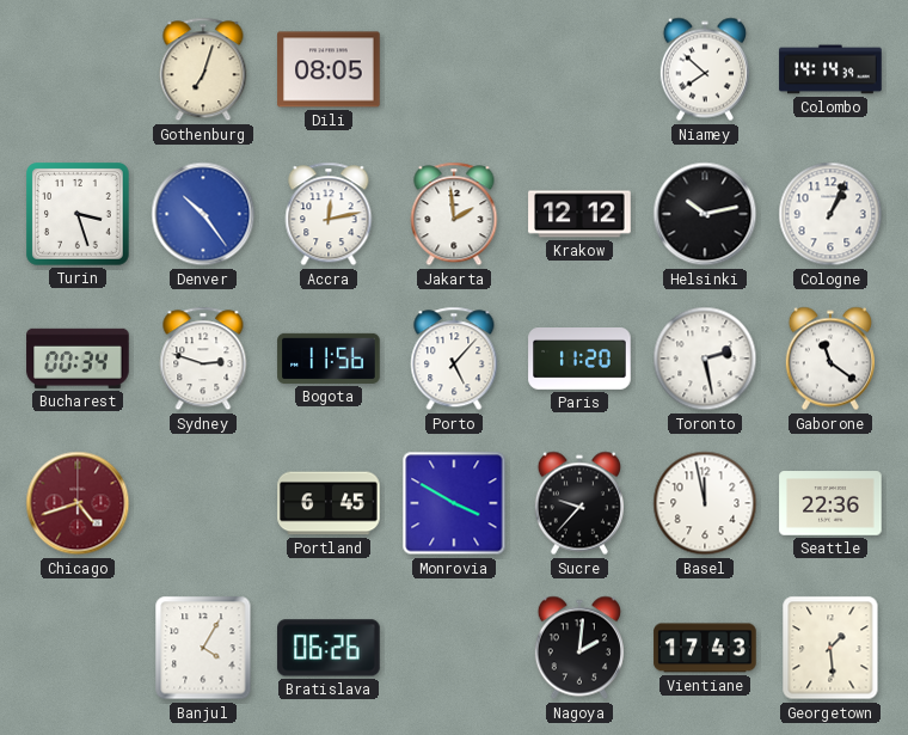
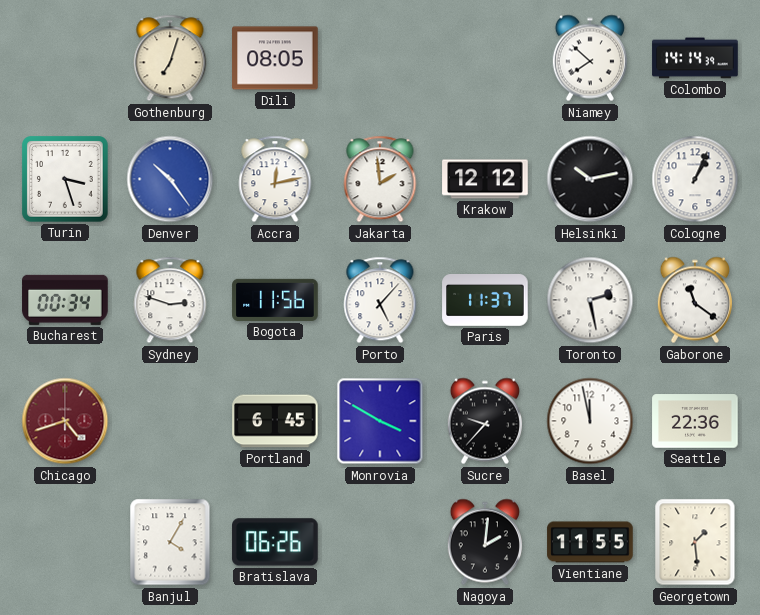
Paris: 11:20 -> 11:37
Vientiane: 17:43 -> 11:55
